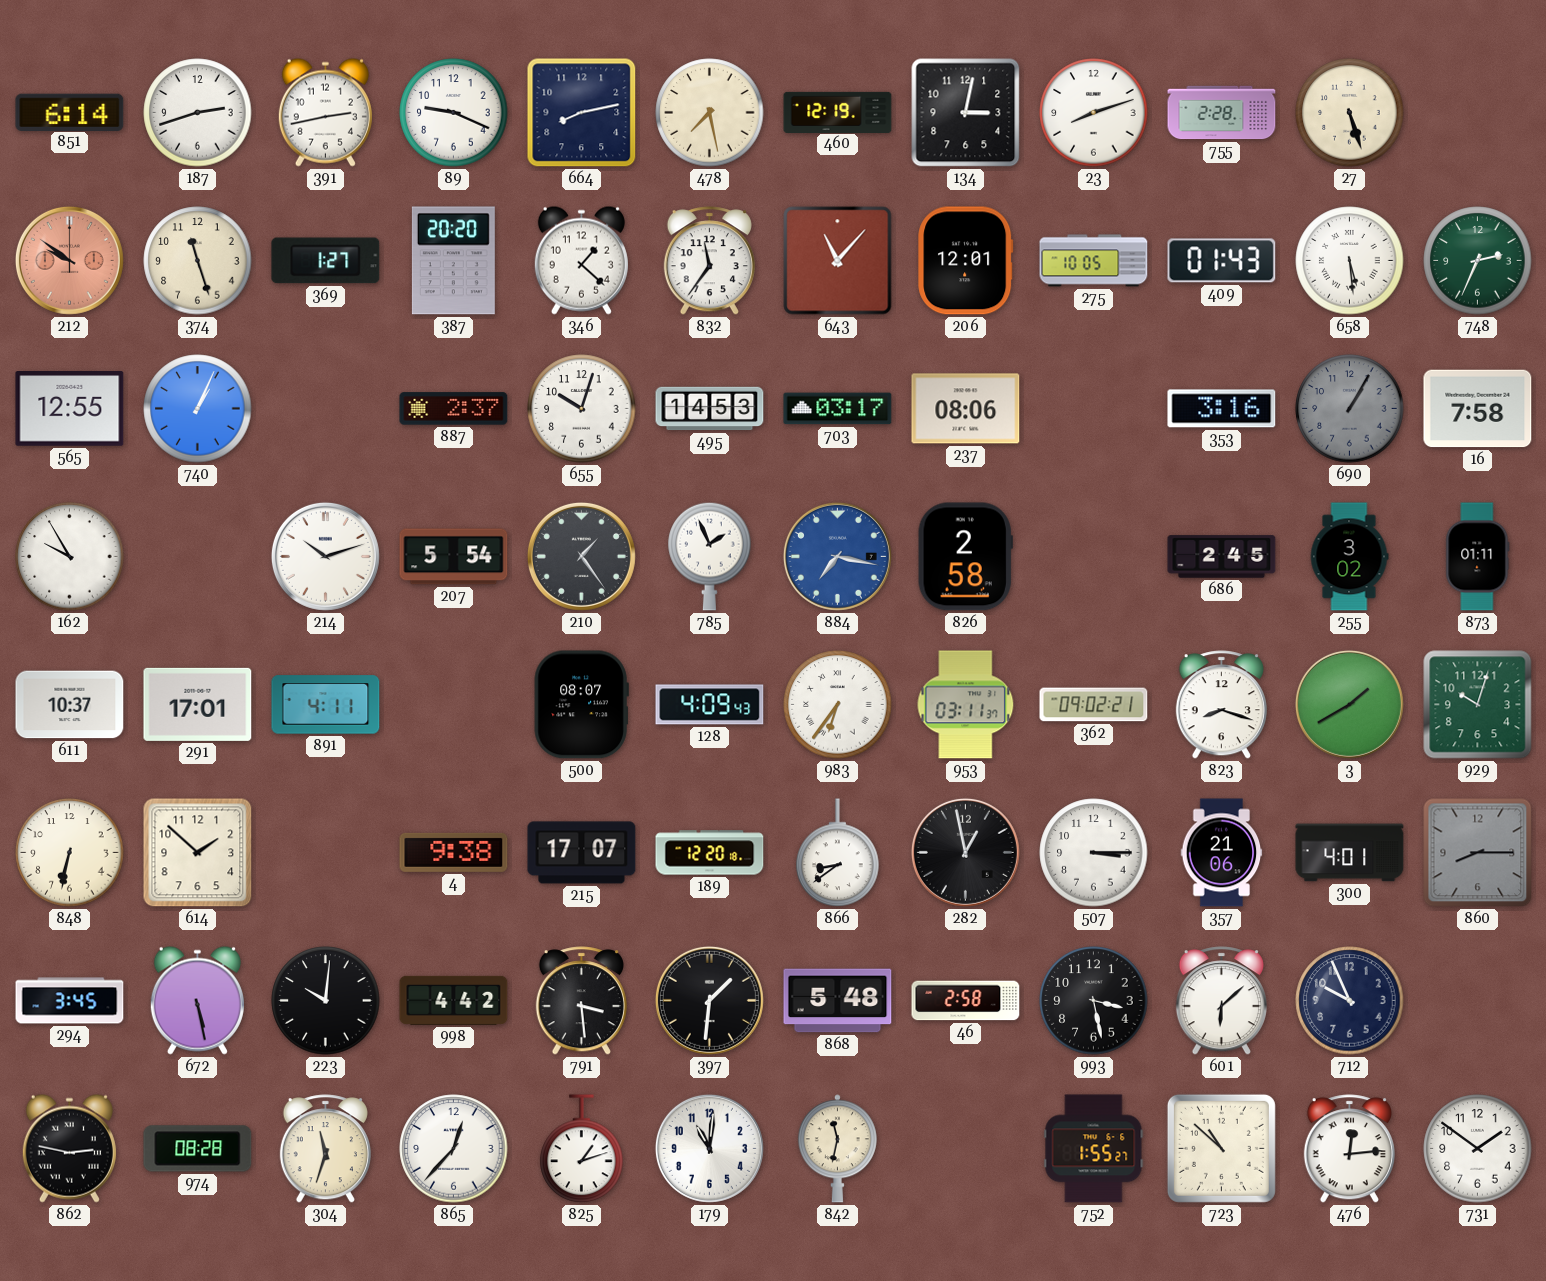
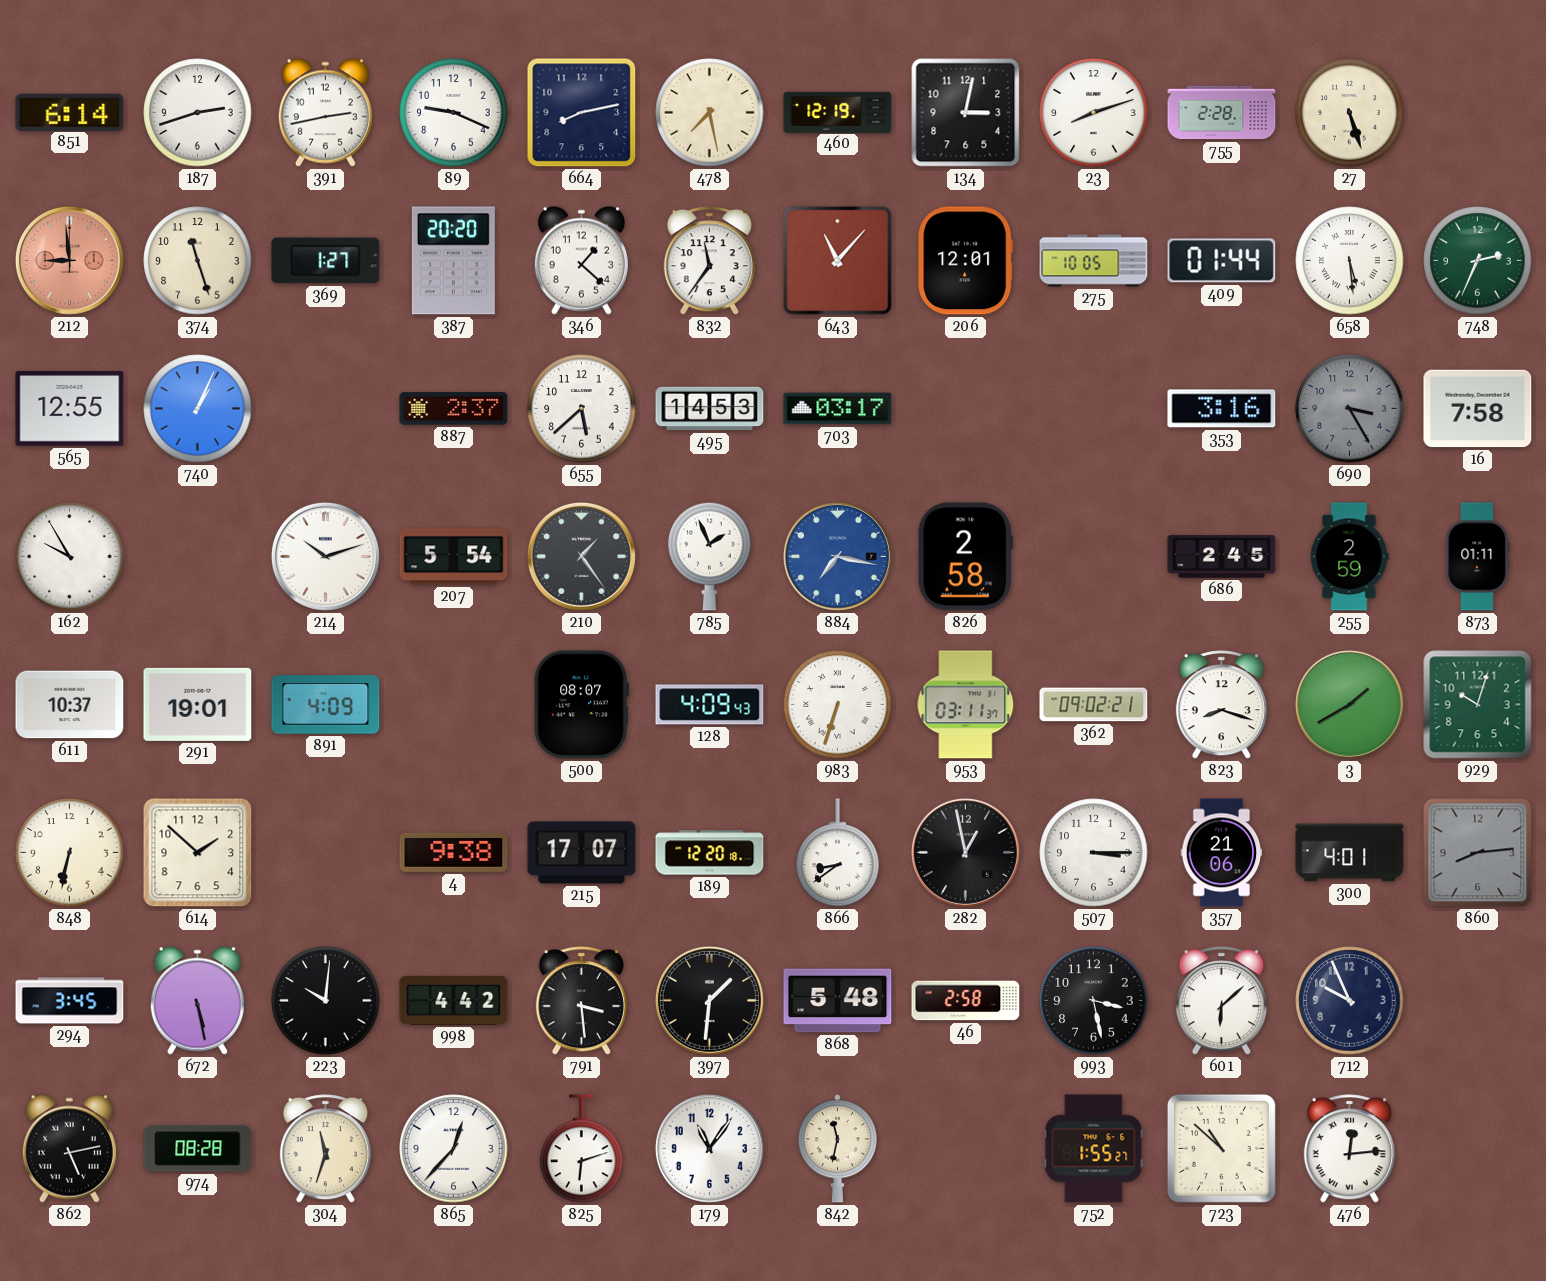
212: 9:51 -> 8:59
409: 01:43 -> 01:44
655: 10:03 -> 5:38
237: 08:06 -> none
690: 1:05 -> 3:25
255: 3:02 -> 2:59
291: 17:01 -> 19:01
891: 4:11 -> 4:09
983: 6:36 -> 6:33
860: 8:15 -> 8:14
862: 2:47 -> 5:13
825: 1:12 -> 6:12
179: 11:01 -> 11:06
731: 1:51 -> none
